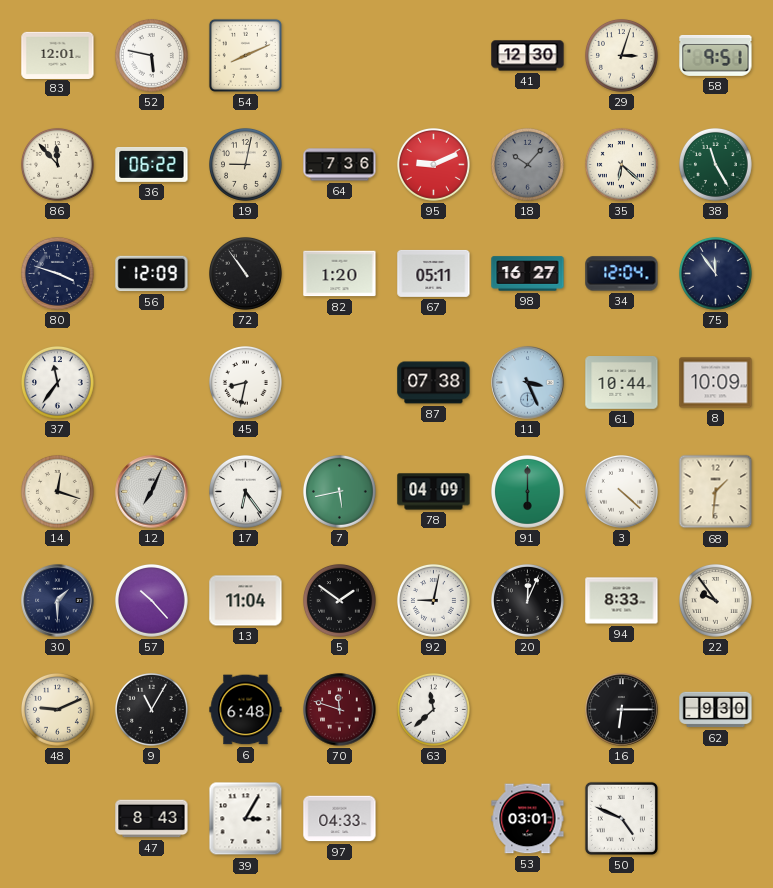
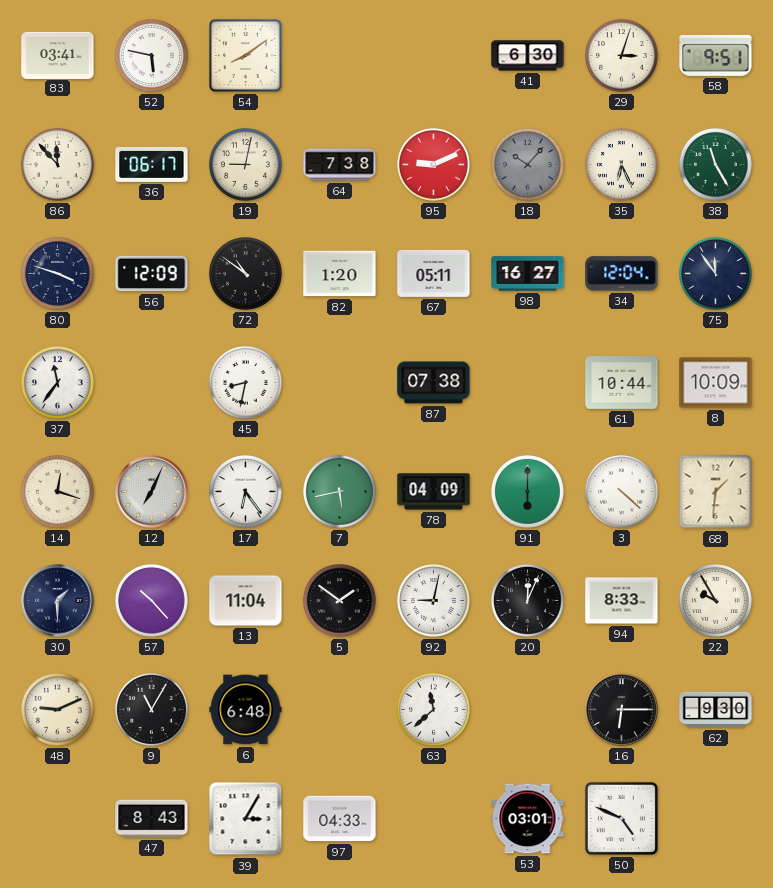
83: 12:01 -> 03:41
54: 8:11 -> 8:09
41: 12:30 -> 6:30
36: 06:22 -> 06:17
64: 7:36 -> 7:38
35: 6:22 -> 6:26
72: 10:54 -> 10:51
11: 3:26 -> none
22: 9:54 -> 9:55
70: 11:48 -> none
